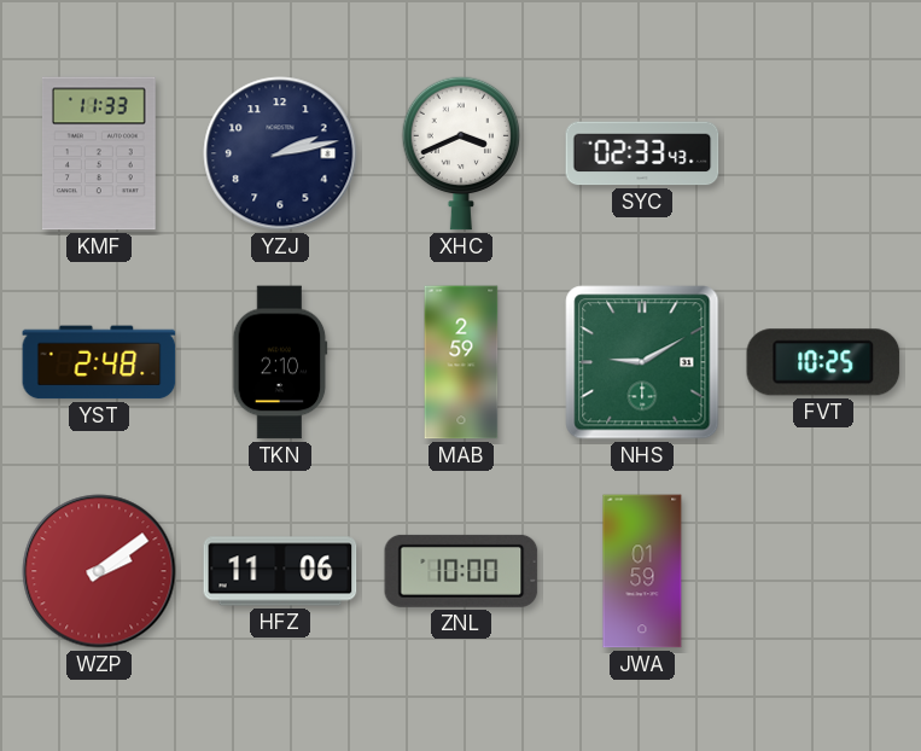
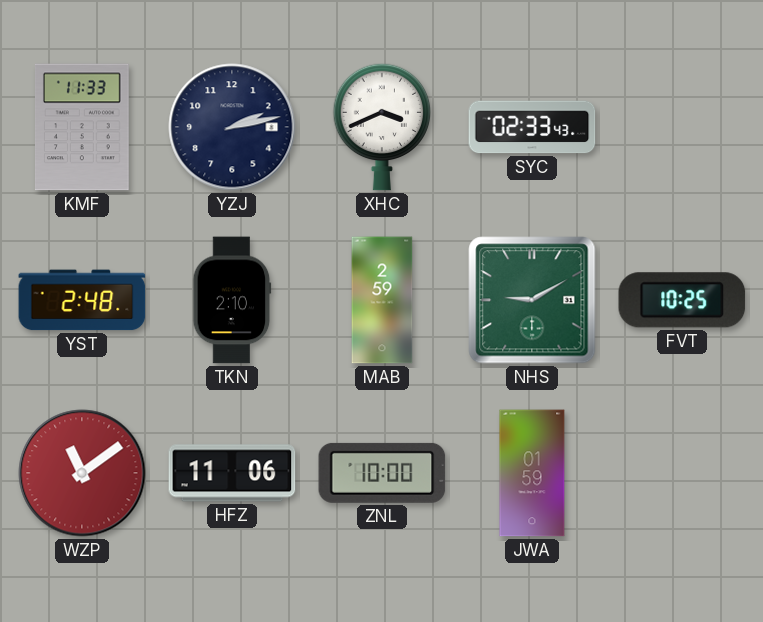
WZP: 2:09 -> 11:09
